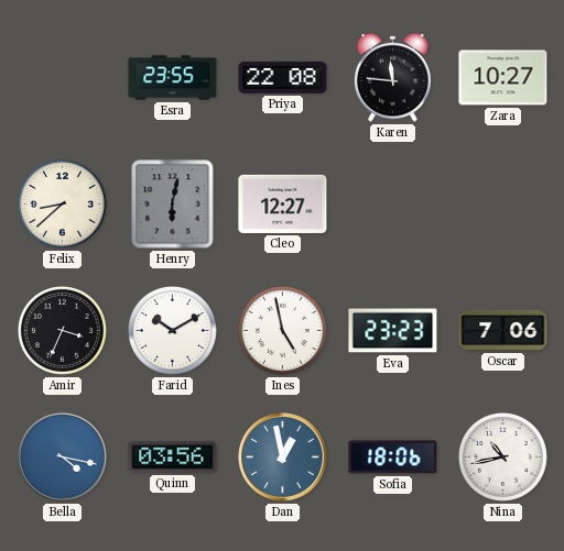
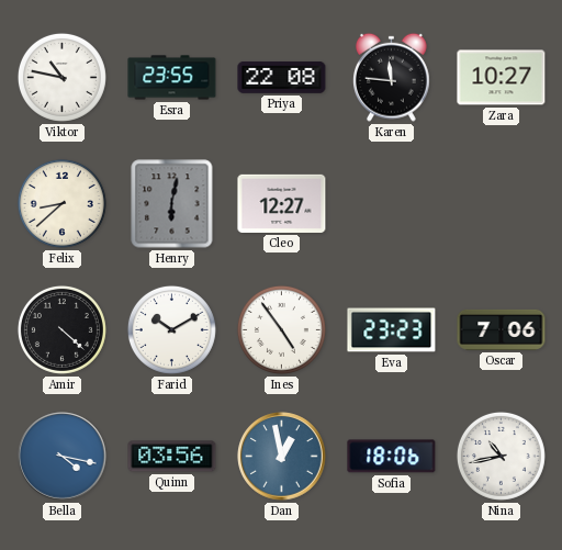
Viktor: none -> 10:47
Amir: 3:34 -> 4:22
Ines: 4:58 -> 4:54
